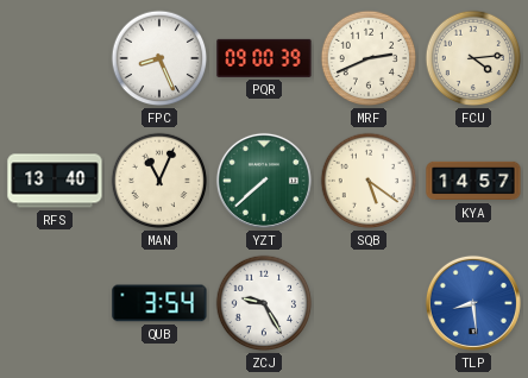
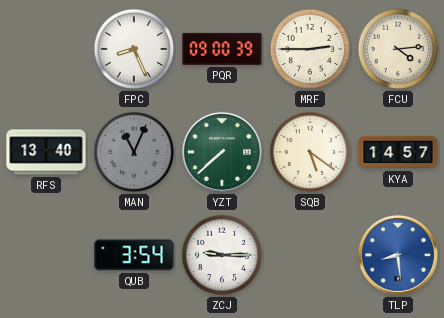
MRF: 2:41 -> 2:45
MAN dial: cream -> grey
ZCJ: 9:25 -> 9:15
